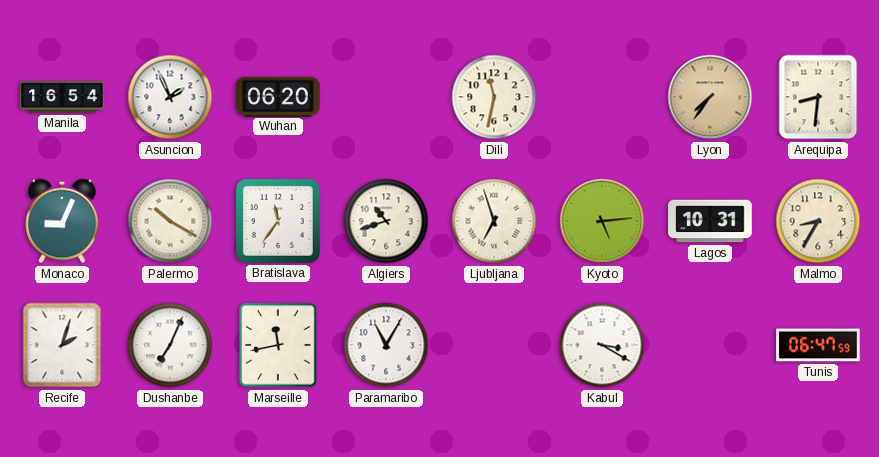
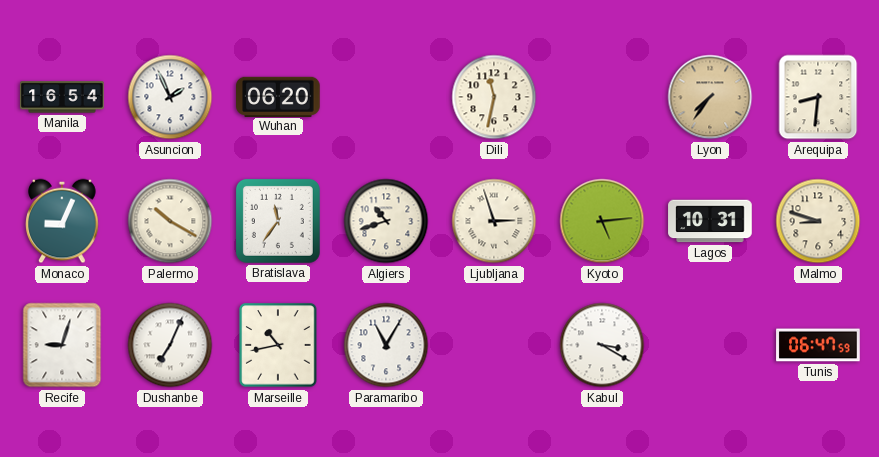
Ljubljana: 6:57 -> 2:57
Malmo: 8:35 -> 8:48
Recife: 2:03 -> 9:03
Marseille: 11:43 -> 10:43
